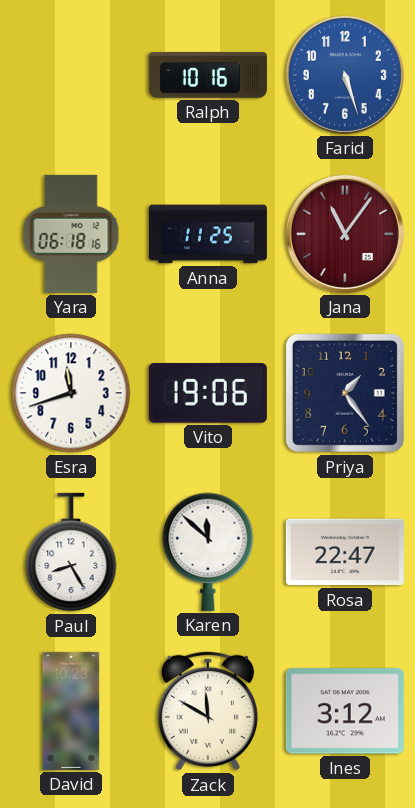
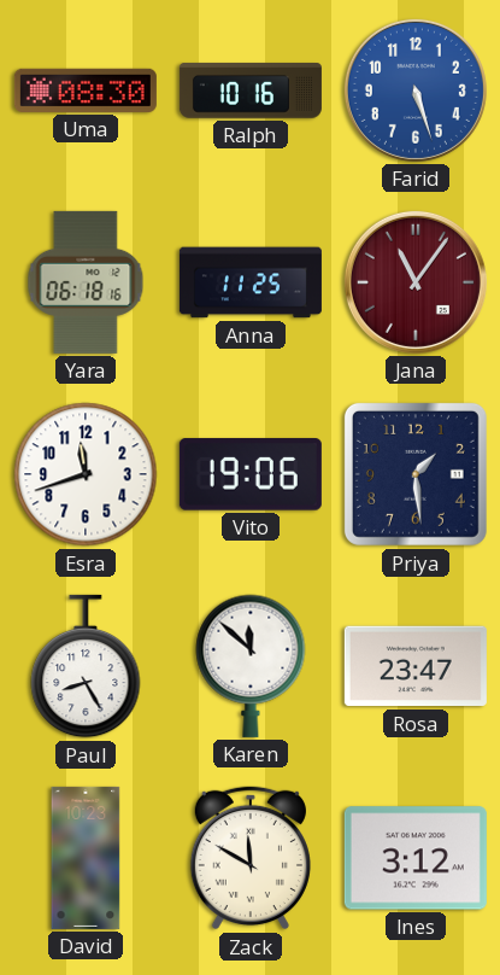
Uma: none -> 08:30
Priya: 1:24 -> 1:29
Rosa: 22:47 -> 23:47
